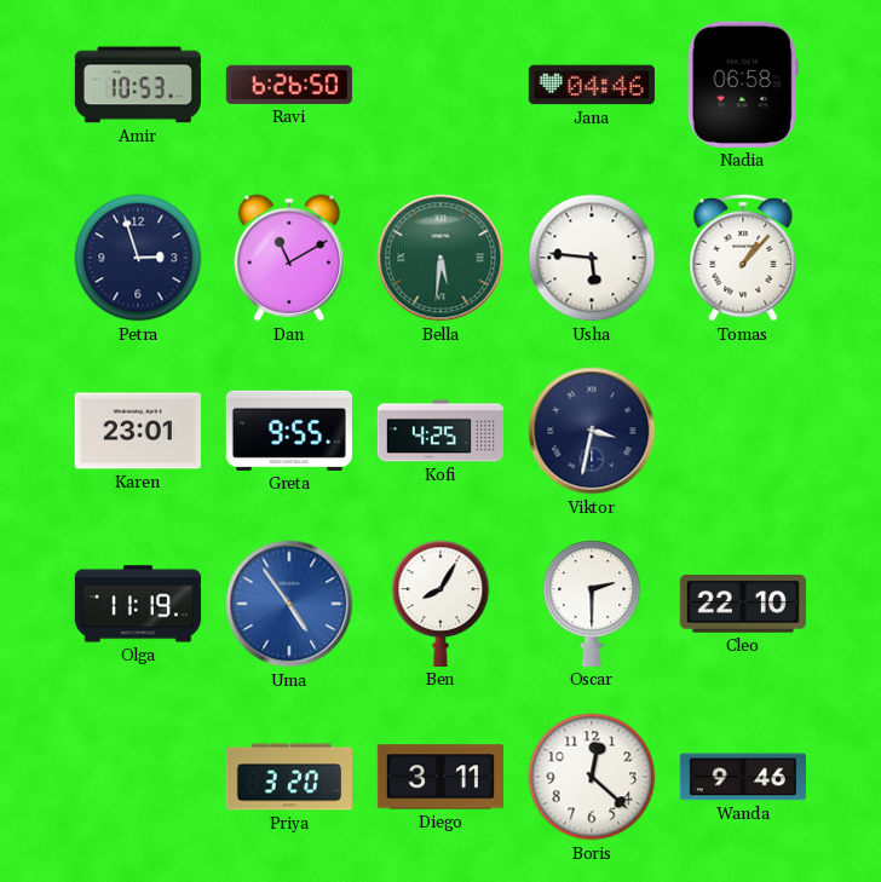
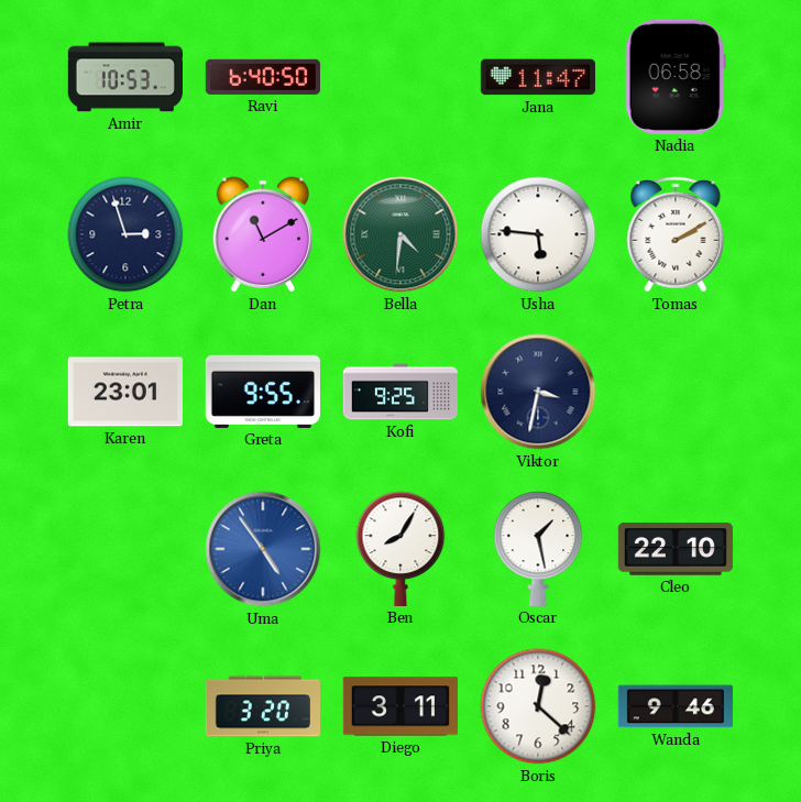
Ravi: 6:26 -> 6:40
Jana: 04:46 -> 11:47
Bella: 5:31 -> 4:31
Tomas: 1:07 -> 2:10
Kofi: 4:25 -> 9:25
Olga: 11:19 -> none
Oscar: 2:30 -> 1:28
